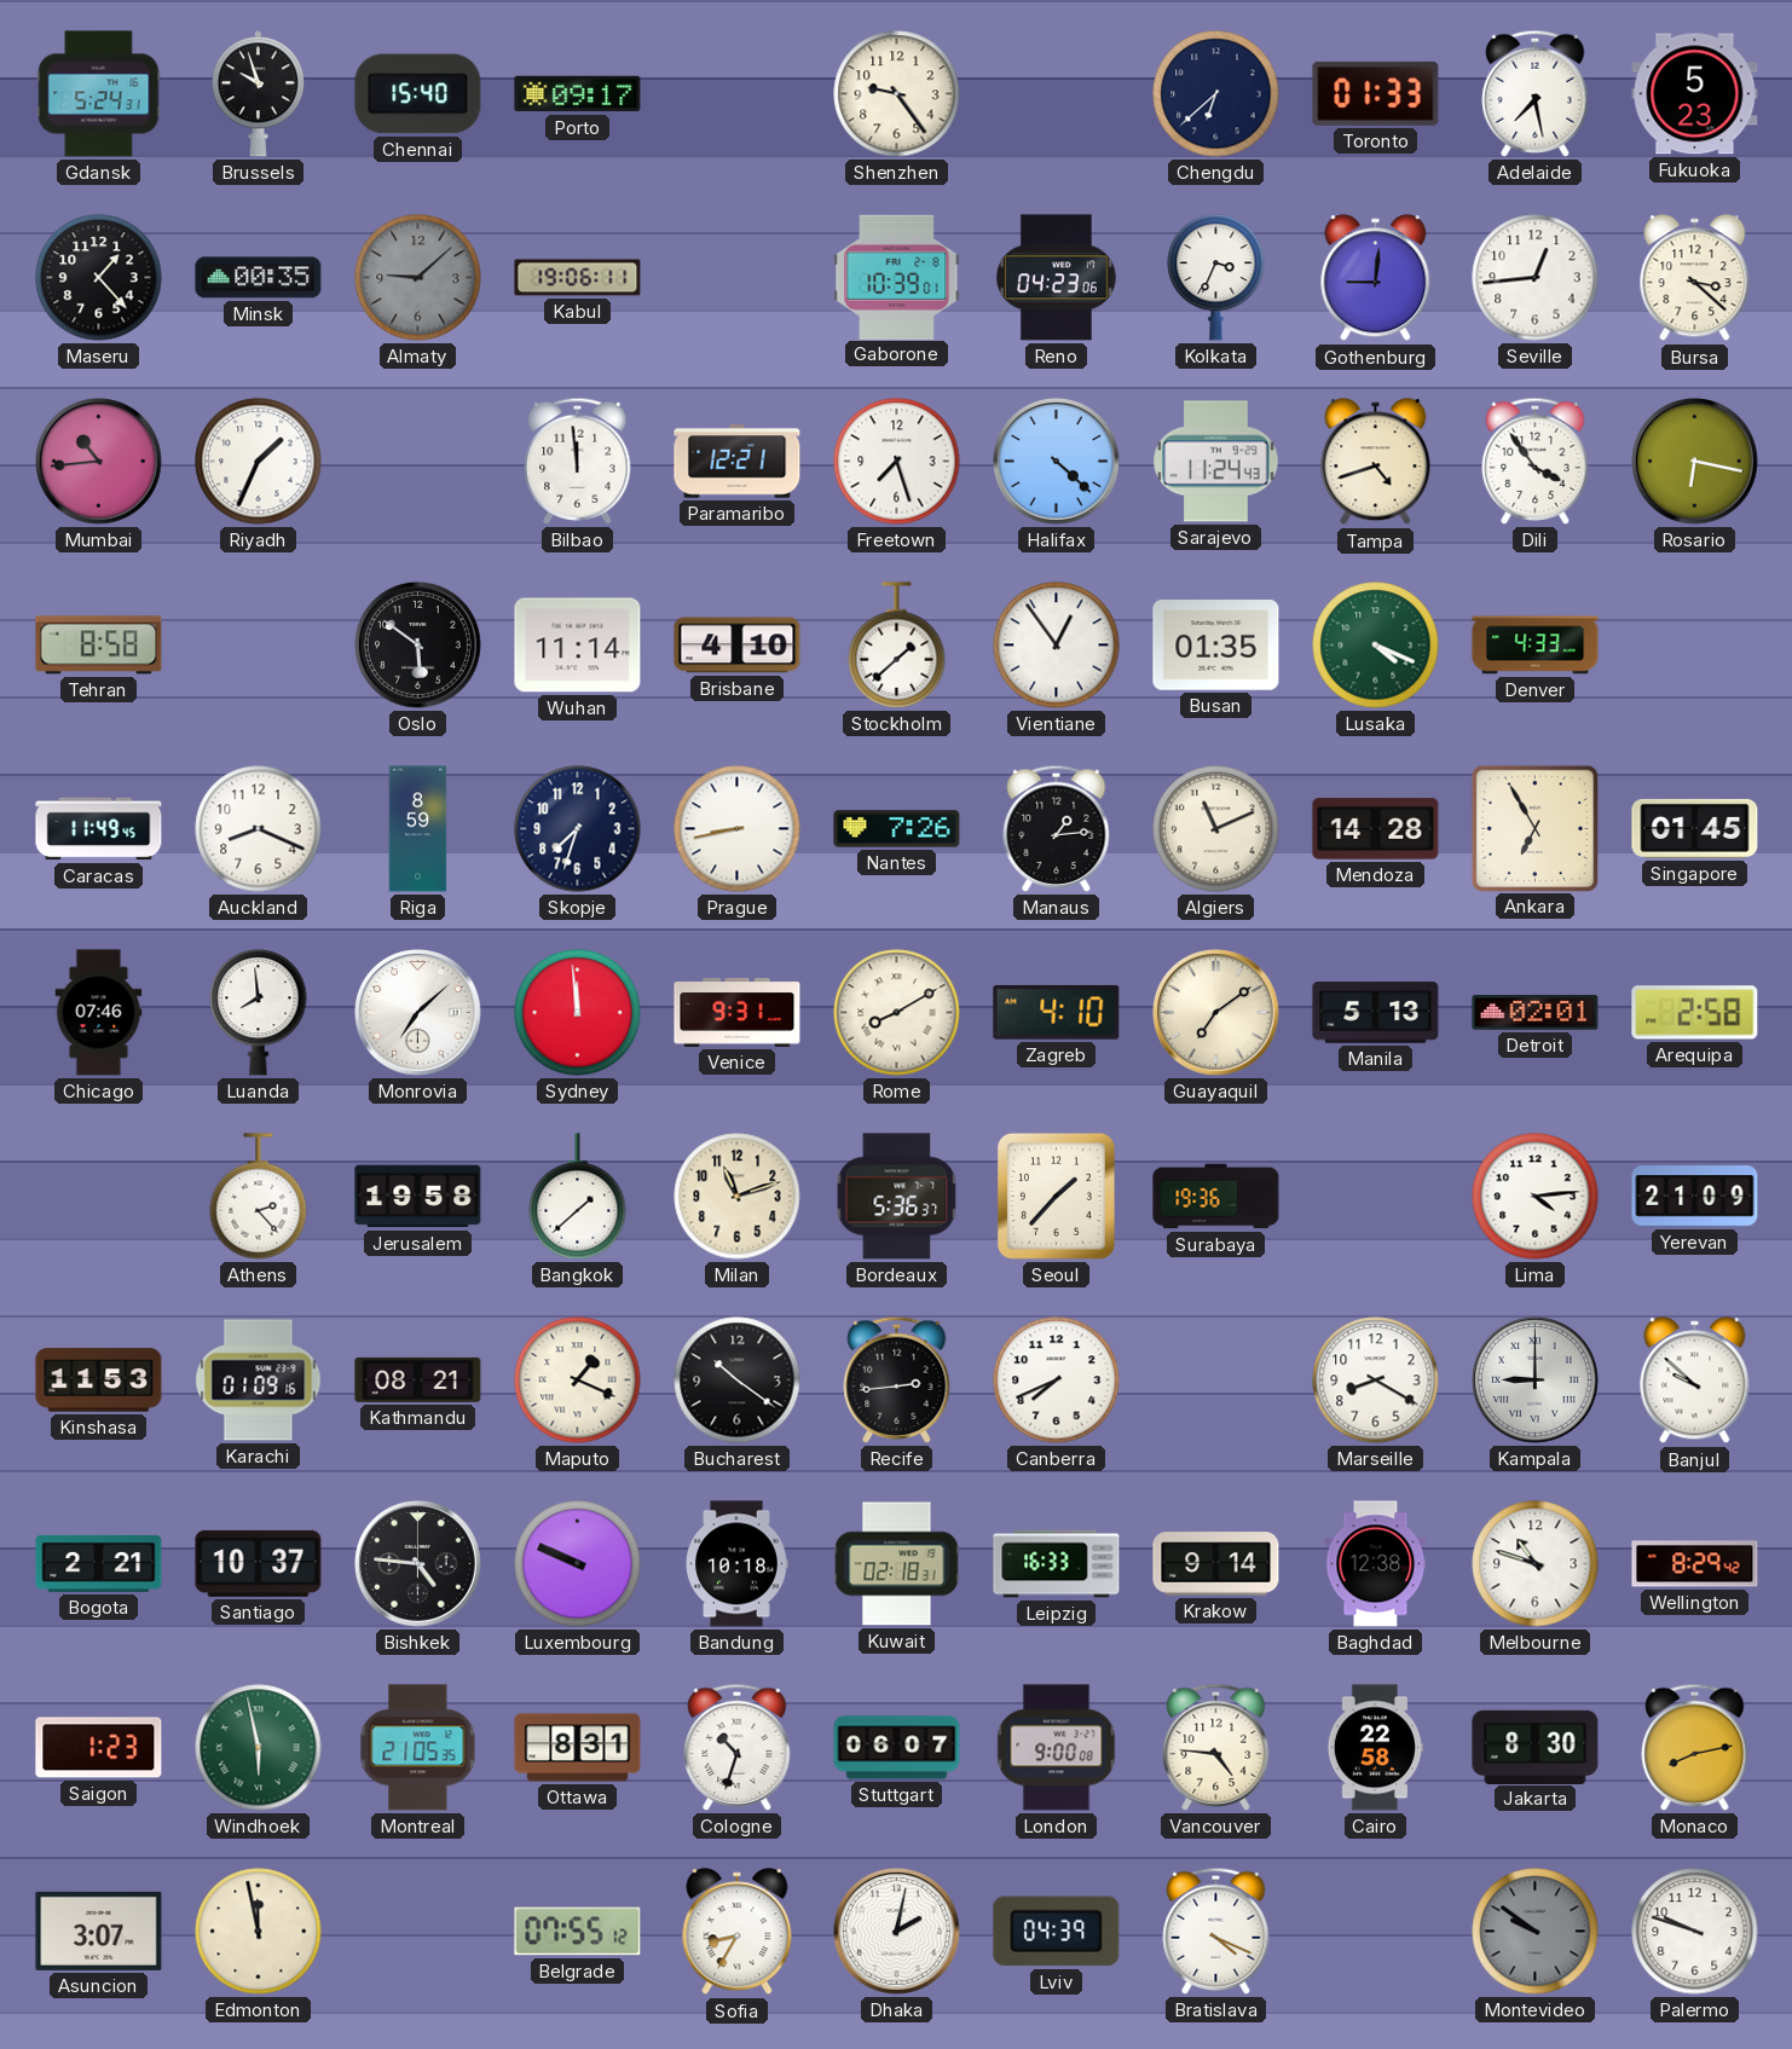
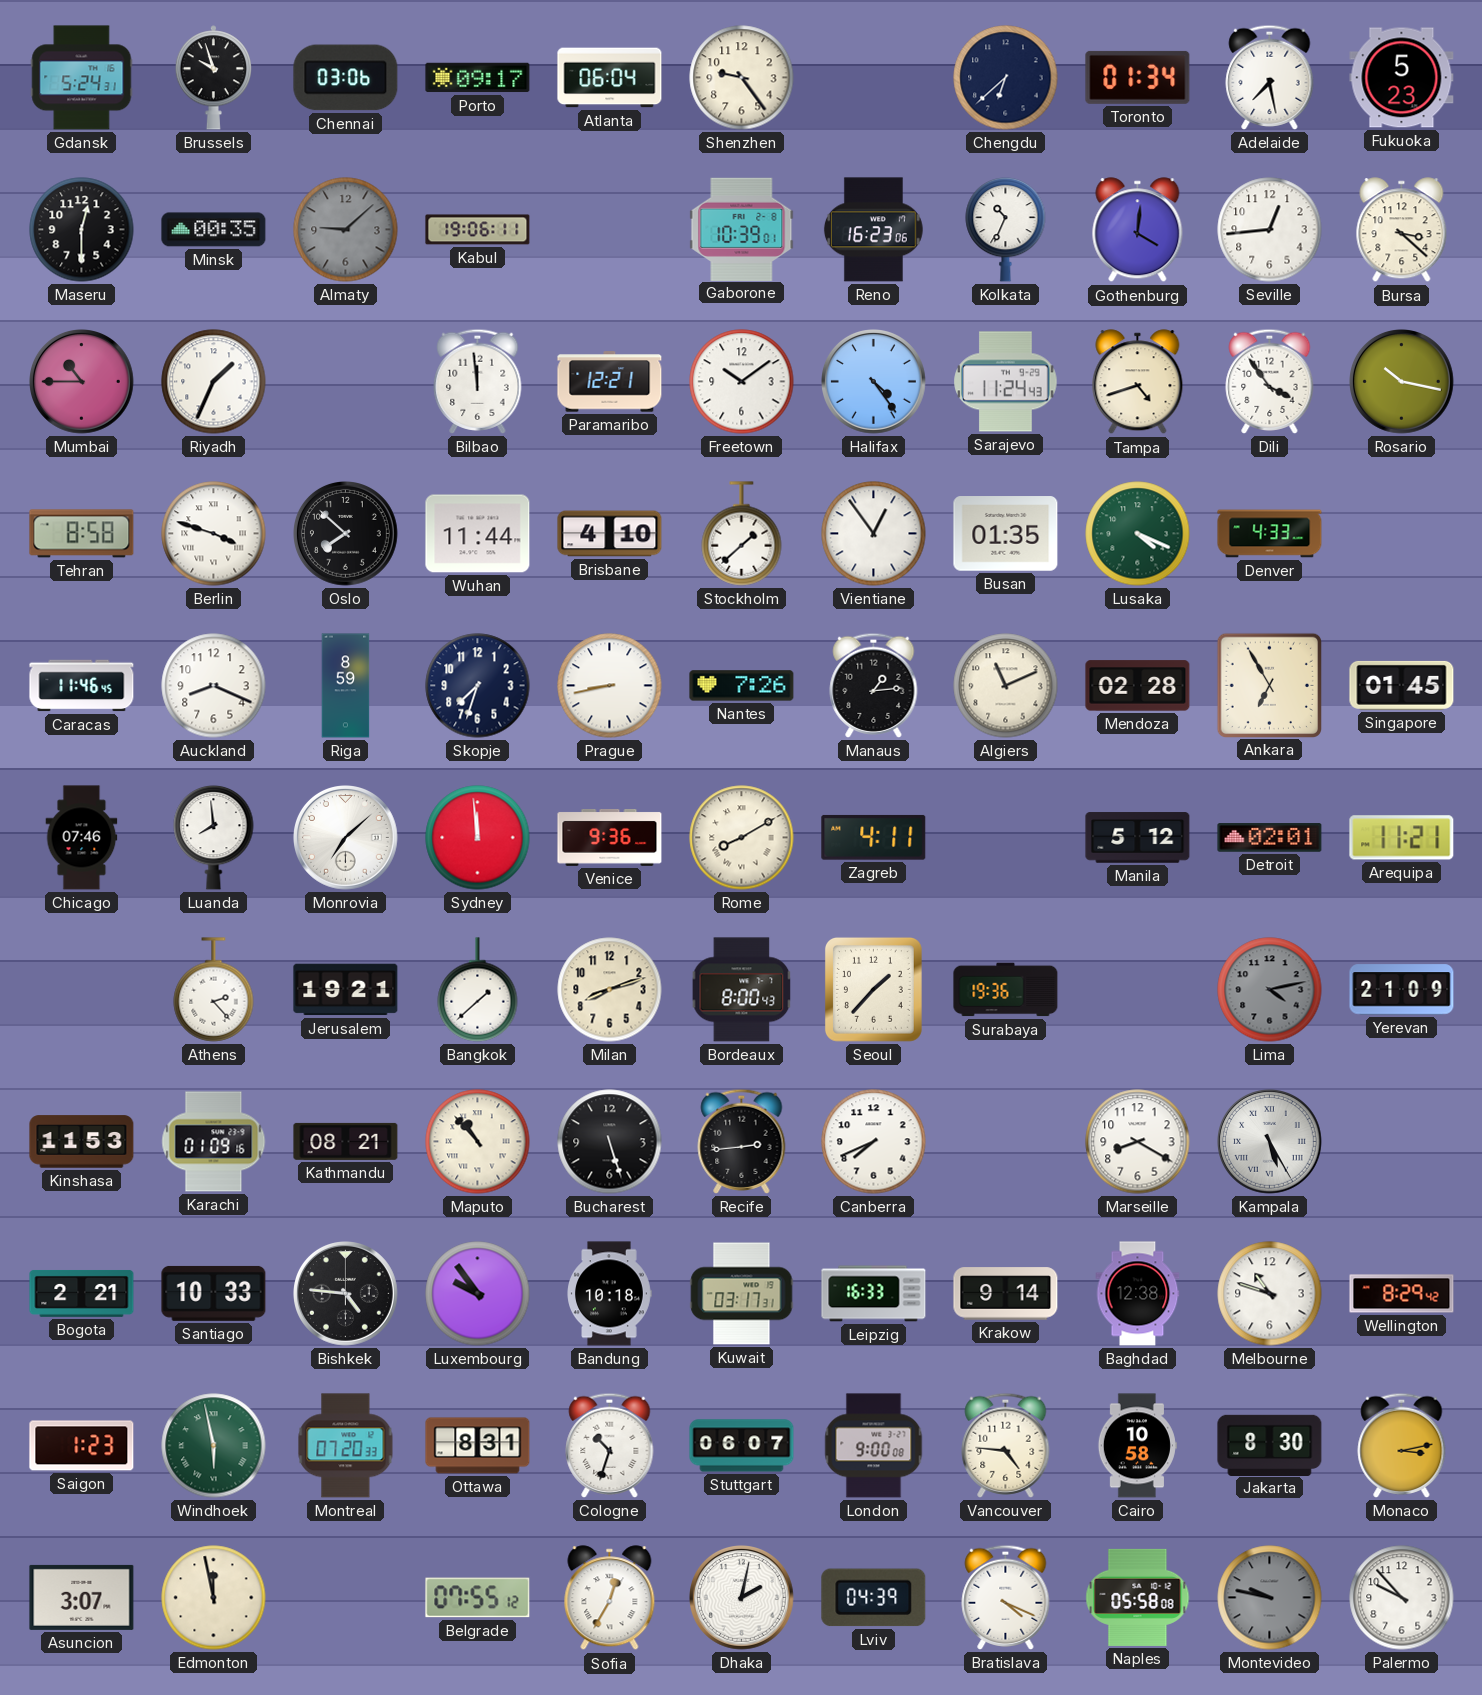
Chennai: 15:40 -> 03:06
Atlanta: none -> 06:04
Toronto: 01:33 -> 01:34
Maseru: 1:23 -> 12:30
Reno: 04:23 -> 16:23
Kolkata: 3:34 -> 10:34
Gothenburg: 9:01 -> 4:01
Mumbai: 10:44 -> 10:45
Freetown: 7:27 -> 10:09
Halifax: 4:22 -> 4:24
Rosario: 6:17 -> 10:17
Berlin: none -> 3:48
Oslo: 5:51 -> 7:52
Wuhan: 11:14 -> 11:44
Caracas: 11:49 -> 11:46
Mendoza: 14:28 -> 02:28
Venice: 9:31 -> 9:36
Zagreb: 4:10 -> 4:11
Guayaquil: 7:09 -> none
Manila: 5:13 -> 5:12
Arequipa: 2:58 -> 11:21
Jerusalem: 19:58 -> 19:21
Milan: 11:12 -> 8:12
Bordeaux: 5:36 -> 8:00
Lima: 4:14 -> 4:13
Lima dial: white -> grey
Maputo: 1:19 -> 10:53
Bucharest: 10:21 -> 5:27
Kampala: 9:00 -> 5:25
Banjul: 9:52 -> none
Santiago: 10:37 -> 10:33
Luxembourg: 9:49 -> 9:54
Kuwait: 02:18 -> 03:17
Montreal: 21:05 -> 07:20
Cairo: 22:58 -> 10:58
Monaco: 8:13 -> 3:13
Sofia: 8:35 -> 12:35
Naples: none -> 05:58
Montevideo: 9:51 -> 9:47
Palermo: 9:48 -> 9:53
